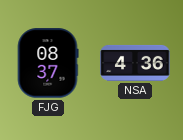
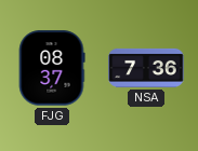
NSA: 4:36 -> 7:36
